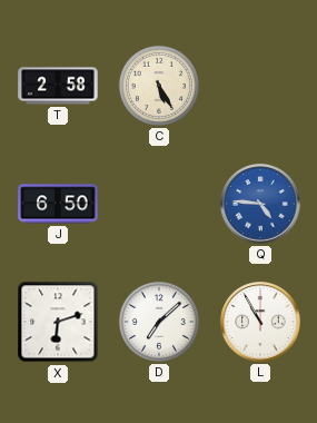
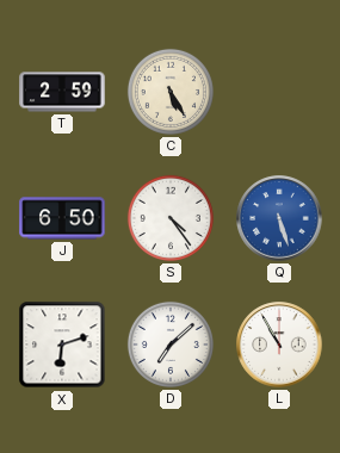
T: 2:58 -> 2:59
S: none -> 4:24
Q: 4:46 -> 5:27
